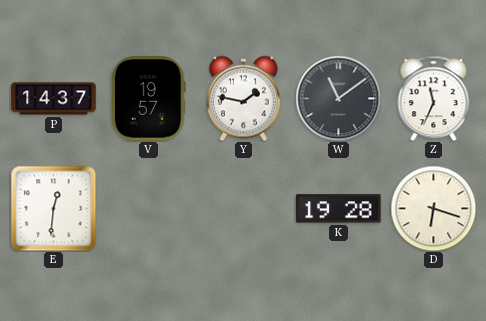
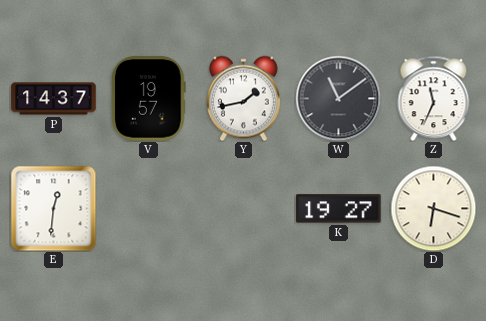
Y: 1:47 -> 1:43
K: 19:28 -> 19:27
